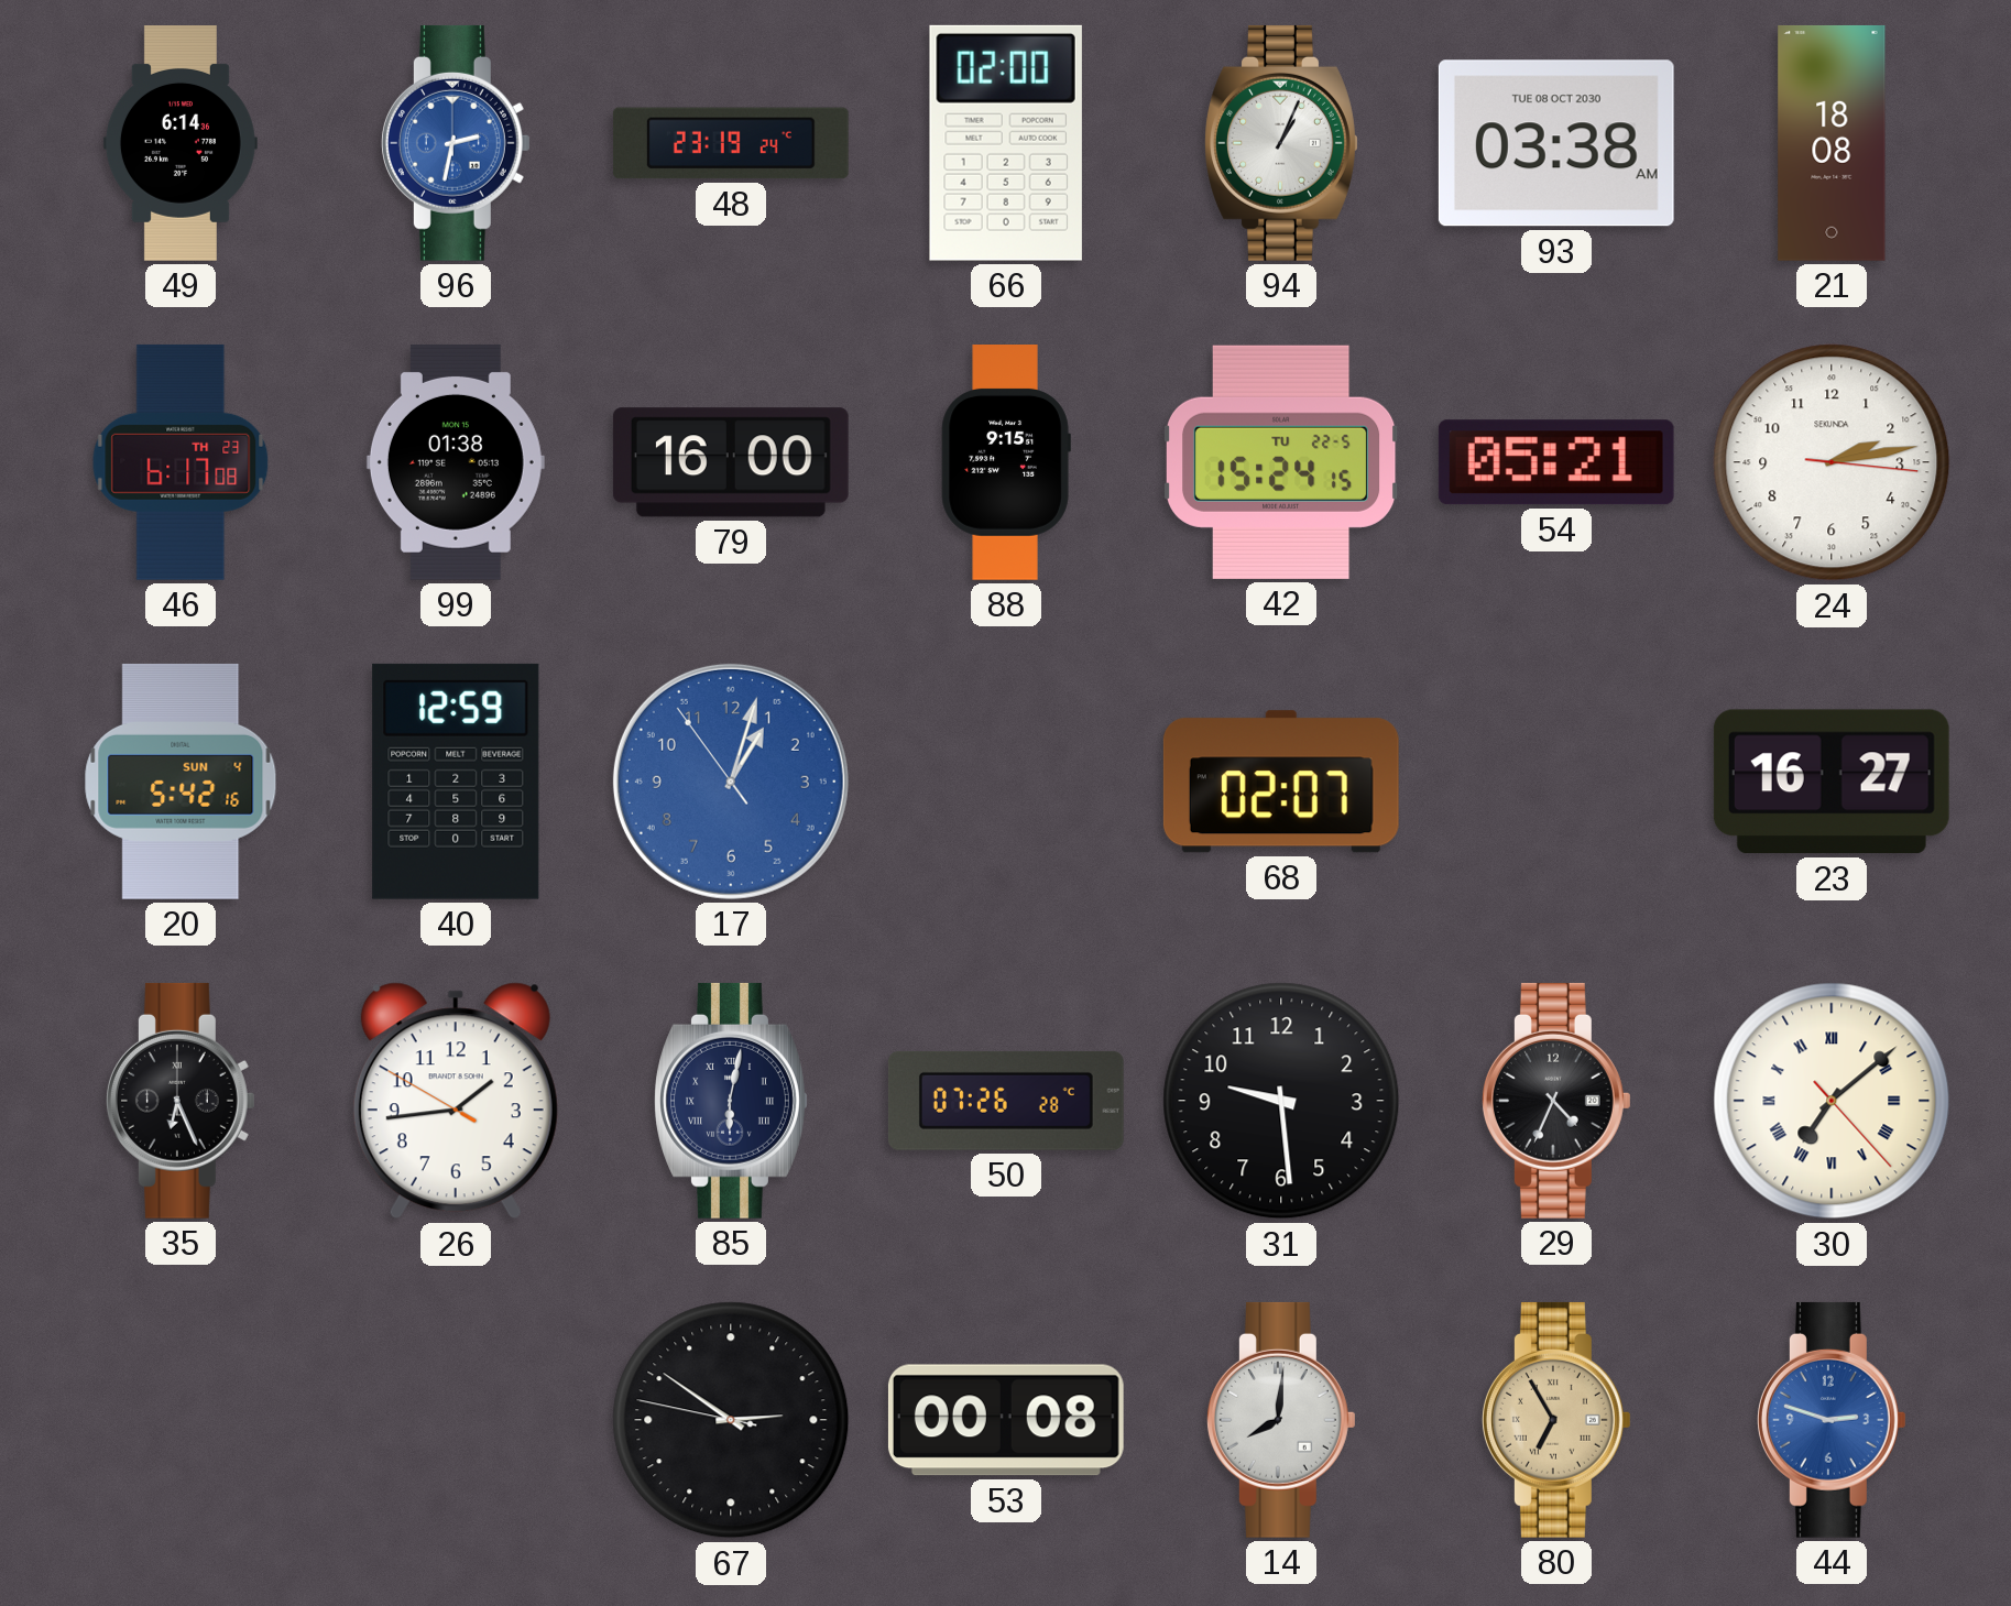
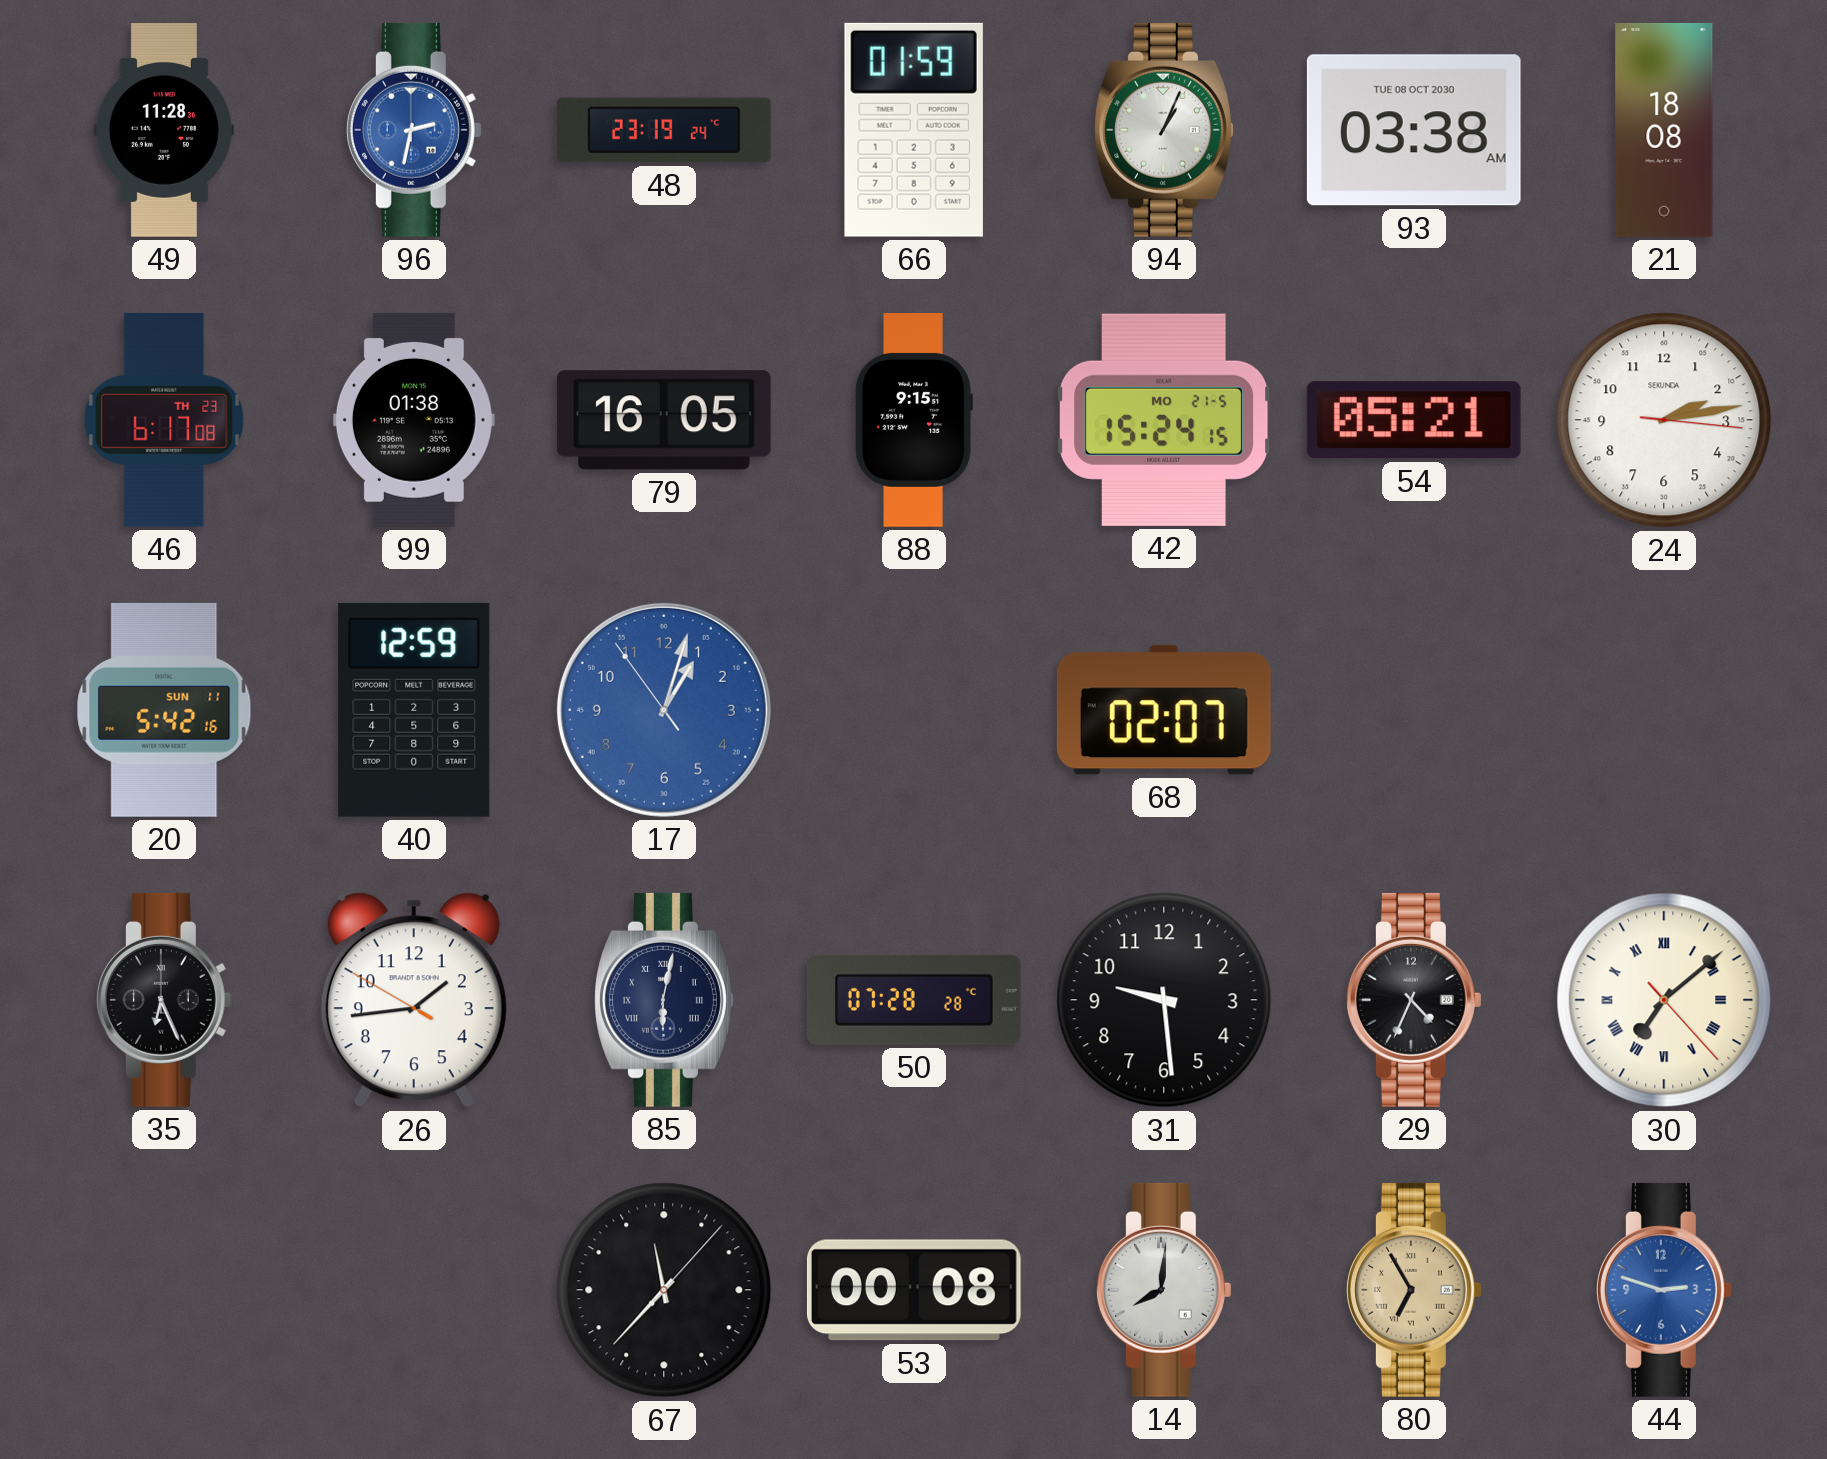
49: 6:14 -> 11:28
66: 02:00 -> 01:59
79: 16:00 -> 16:05
42 date: TU 22-5 -> MO 21-5
20 date: SUN 4 -> SUN 11
23: 16:27 -> none
50: 07:26 -> 07:28
67: 2:50 -> 11:37
